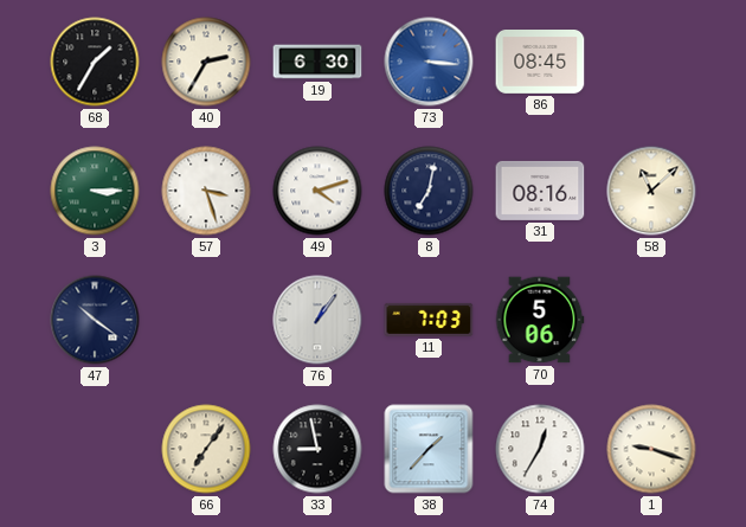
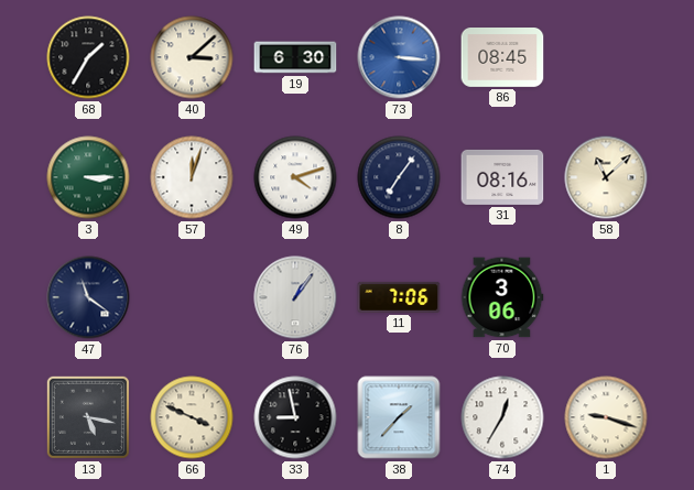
40: 2:35 -> 3:08
57: 3:27 -> 12:03
8: 7:02 -> 7:06
47: 10:21 -> 11:21
11: 7:03 -> 7:06
70: 5:06 -> 3:06
13: none -> 5:17
66: 7:06 -> 3:49
